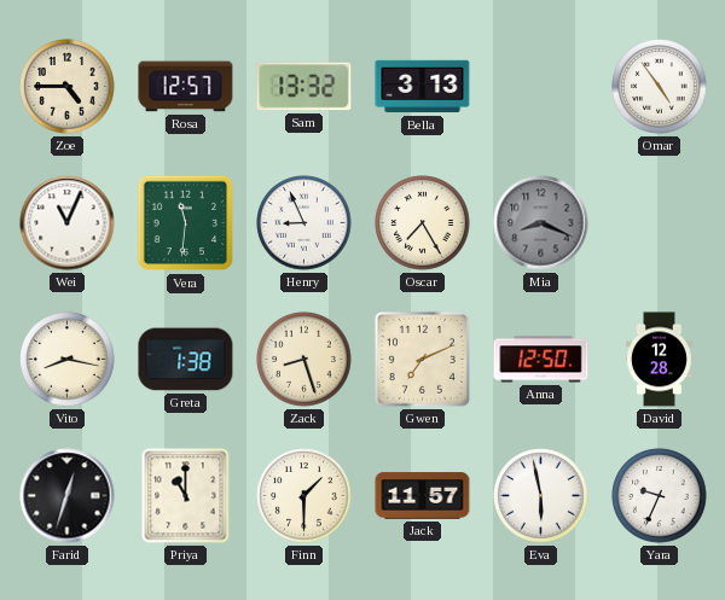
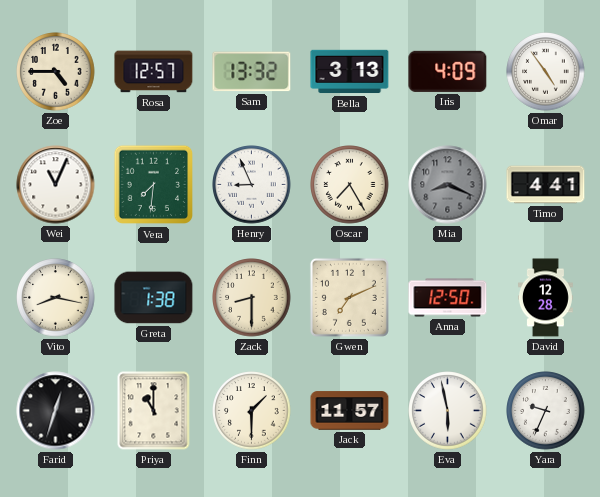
Iris: none -> 4:09
Vera: 11:31 -> 7:31
Timo: none -> 4:41
Zack: 8:27 -> 8:30
